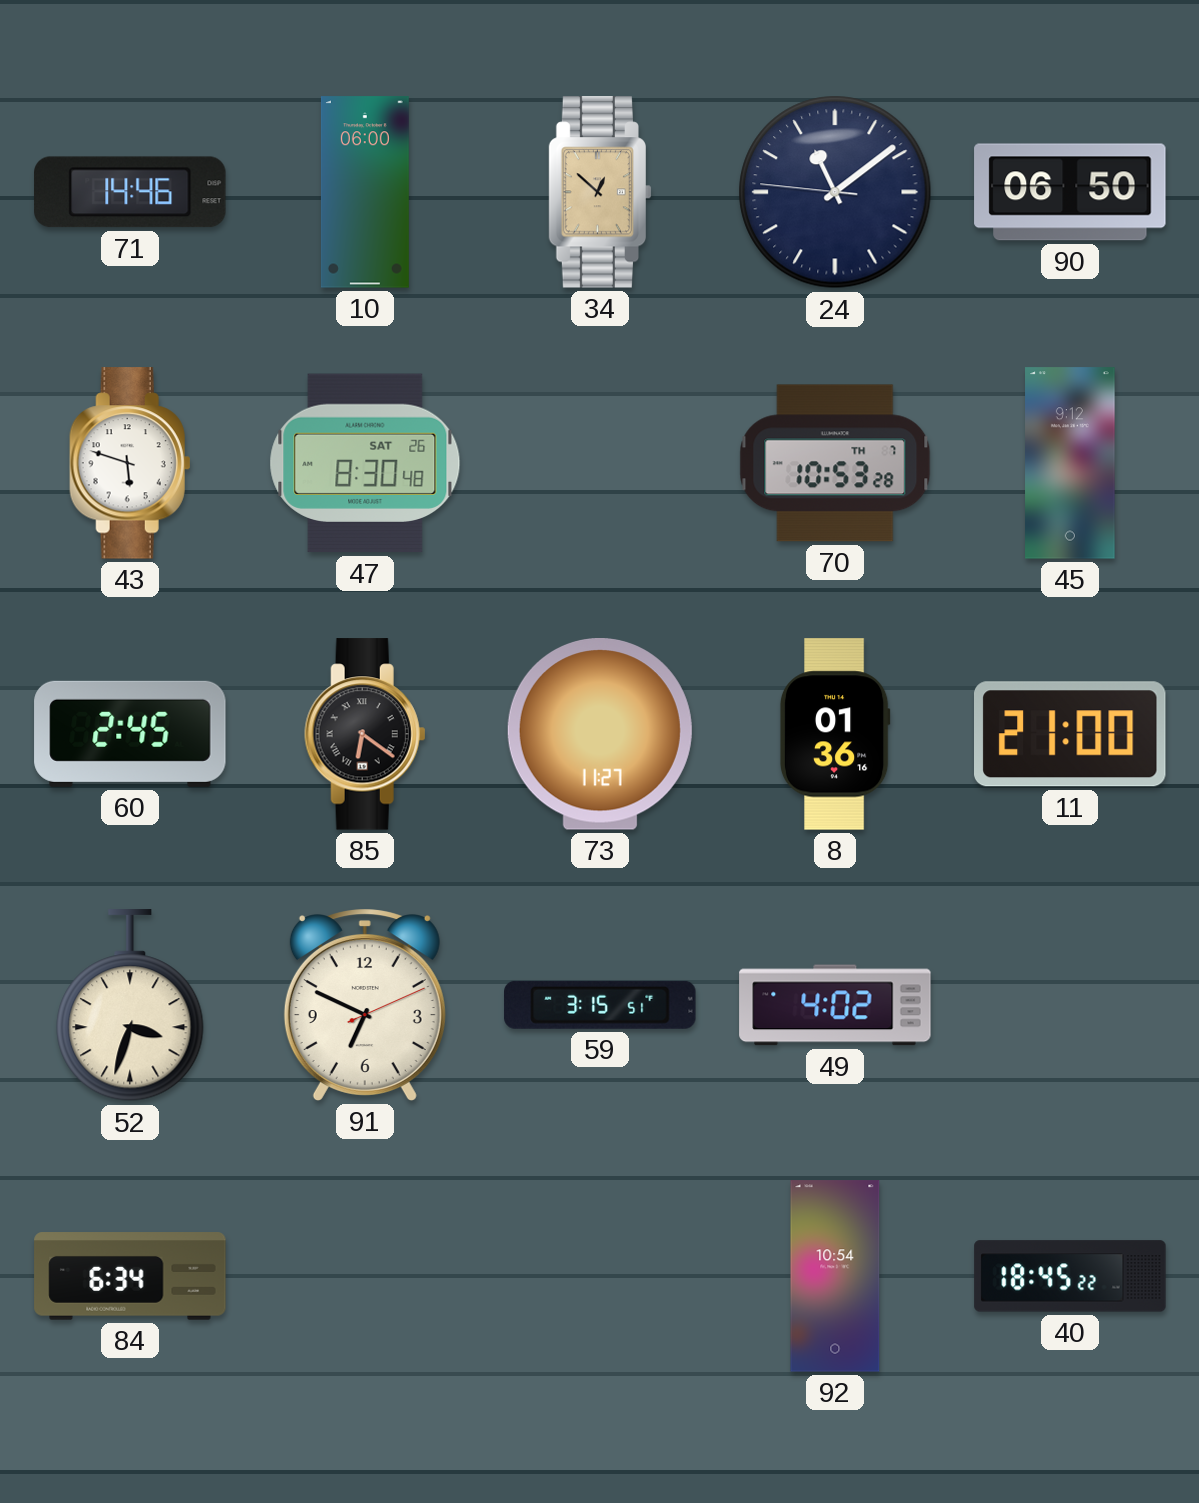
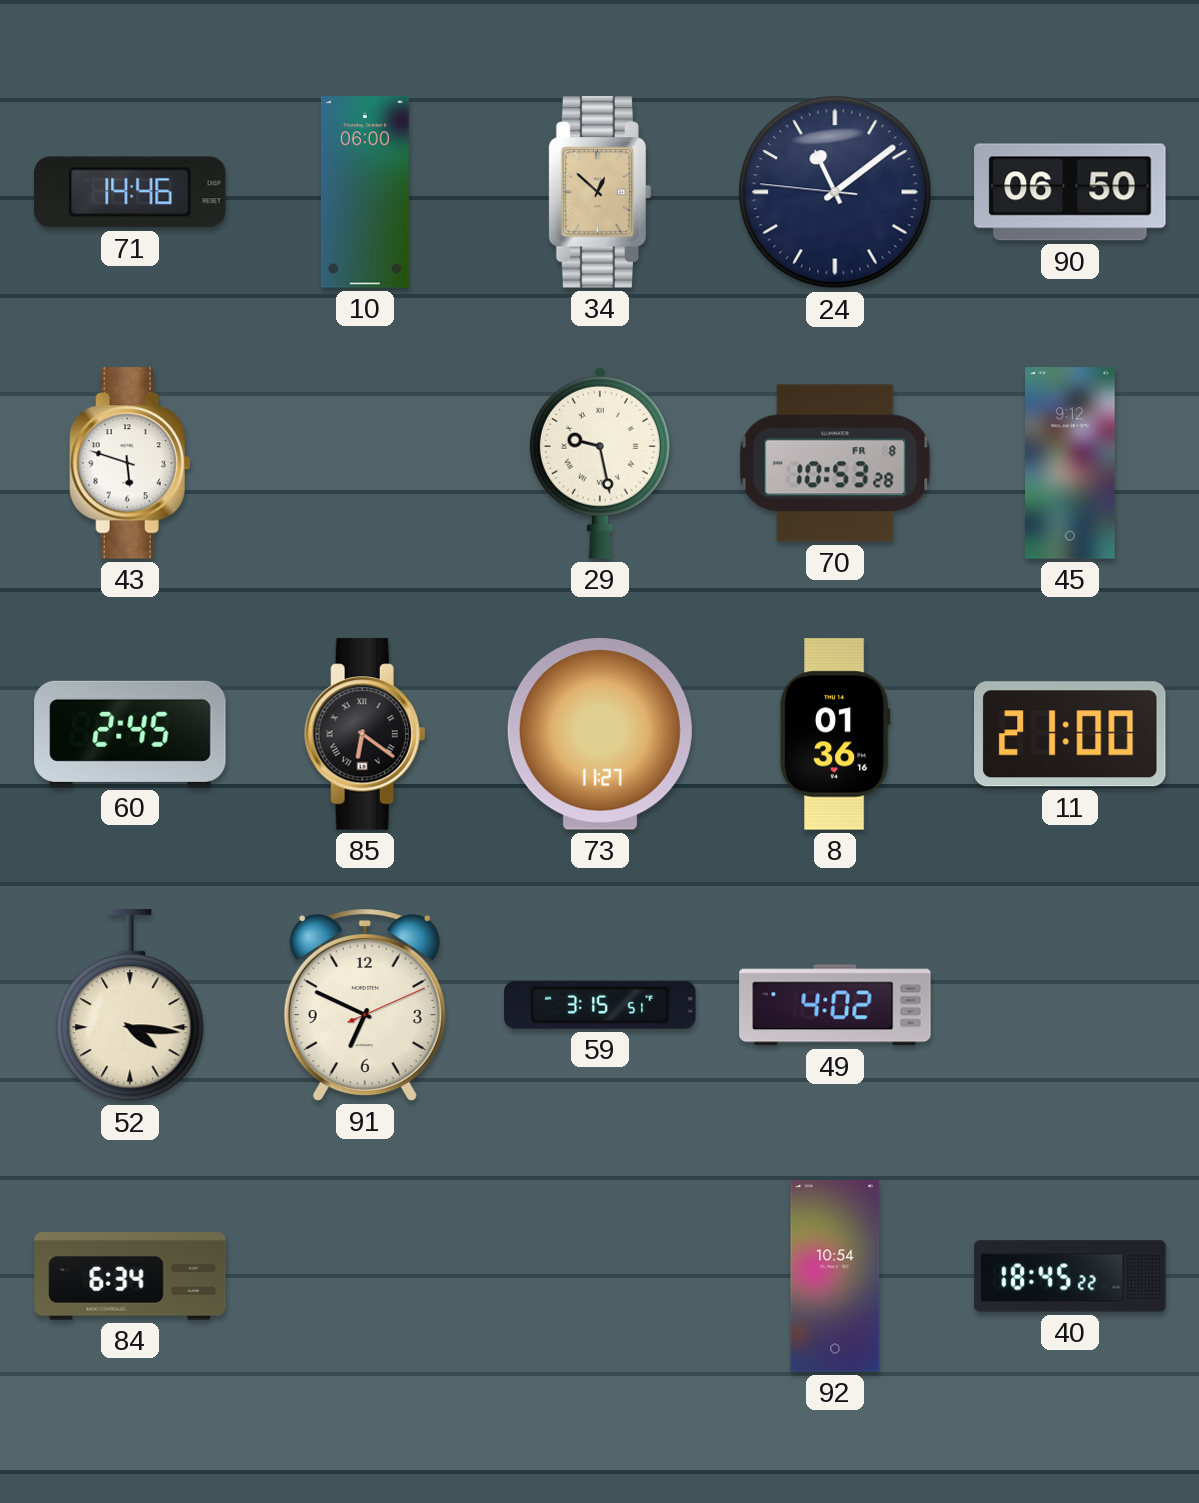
47: 8:30 -> none
29: none -> 9:28
70 date: TH 7 -> FR 8
52: 3:33 -> 4:16
